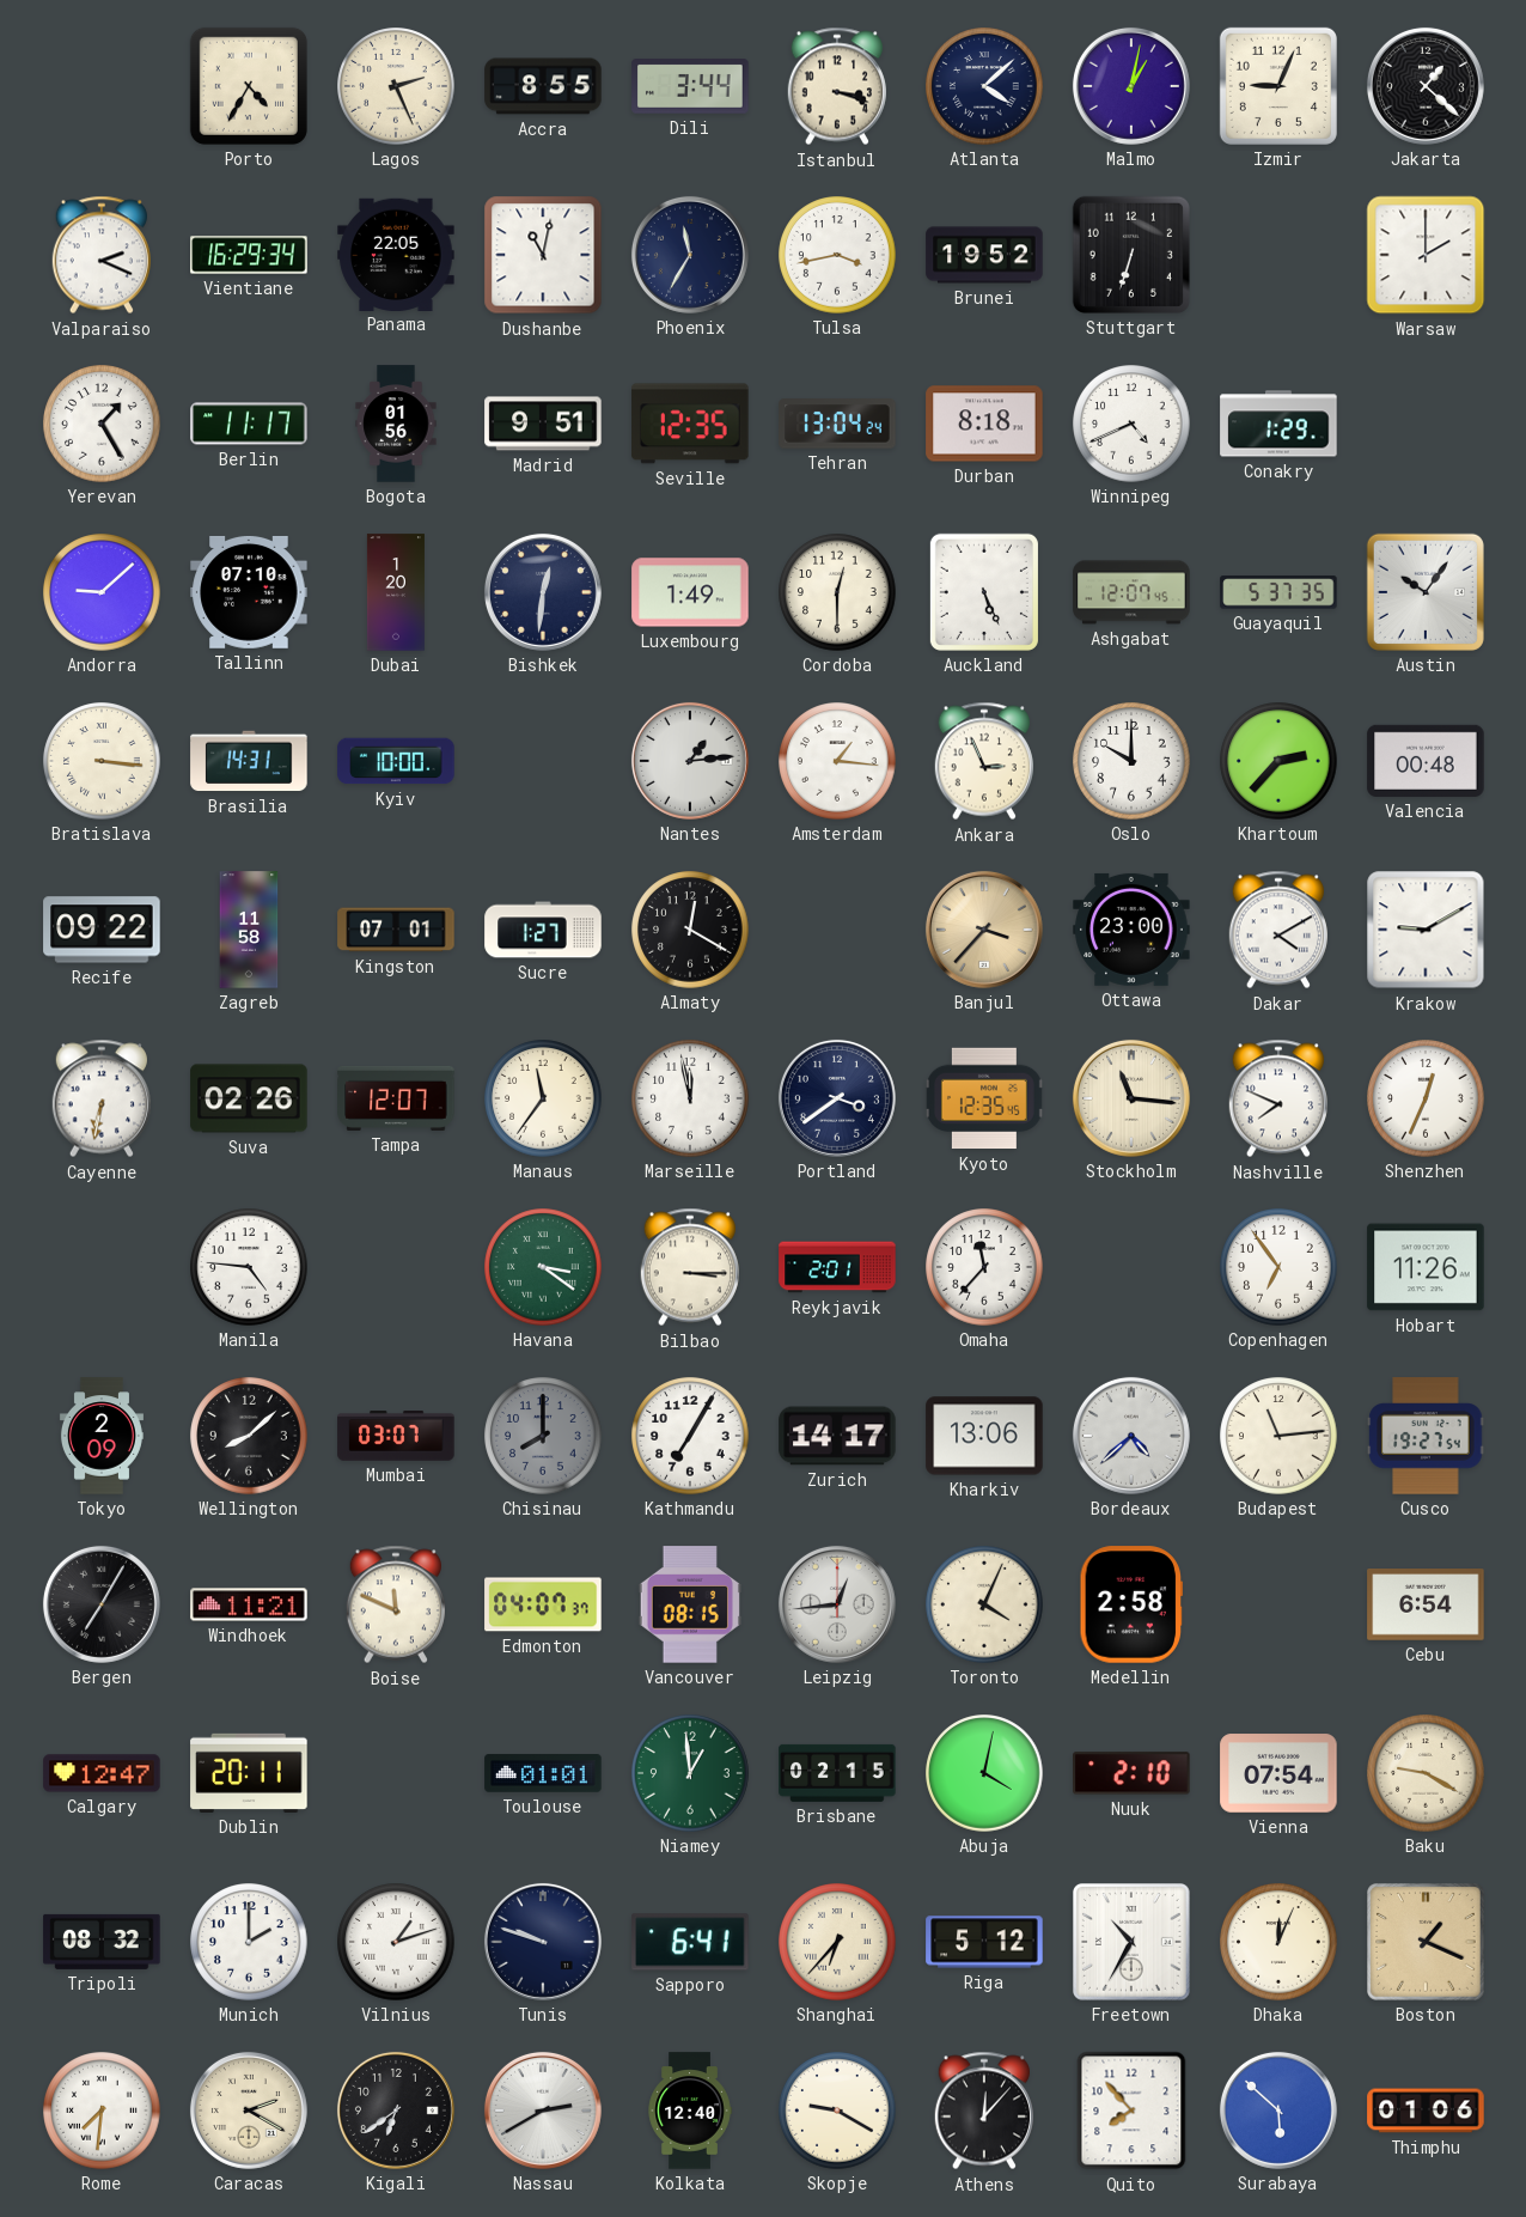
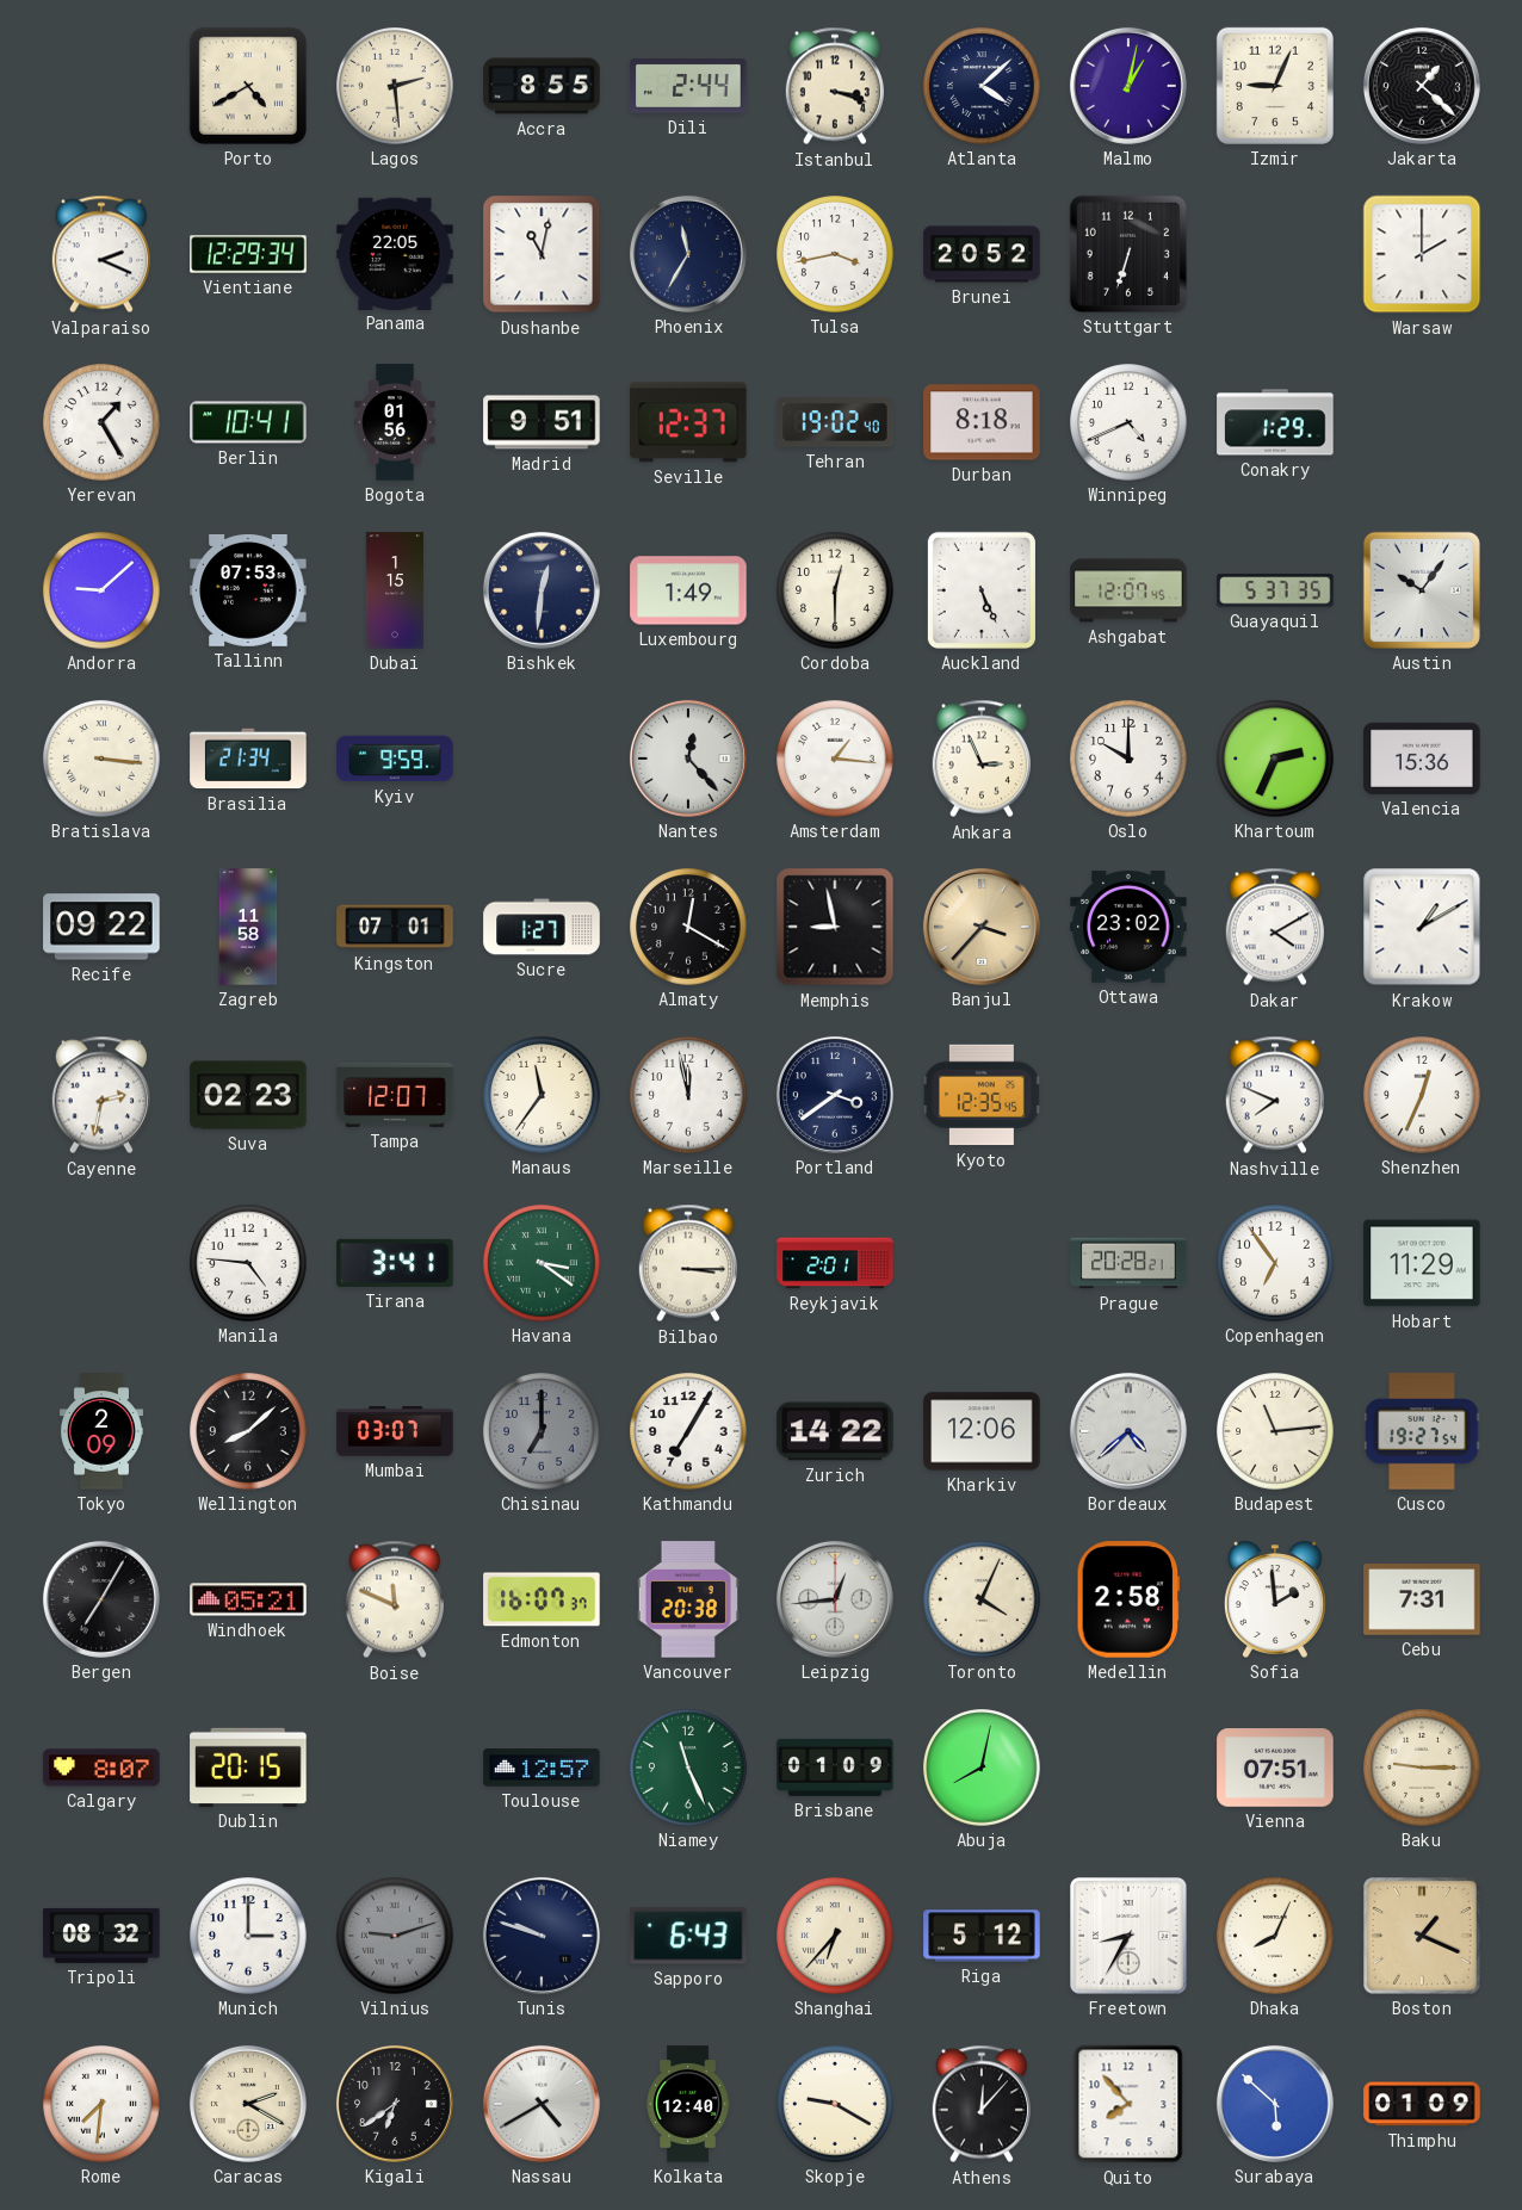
Porto: 4:35 -> 4:40
Lagos: 2:26 -> 2:29
Dili: 3:44 -> 2:44
Vientiane: 16:29 -> 12:29
Brunei: 19:52 -> 20:52
Berlin: 11:17 -> 10:41
Seville: 12:35 -> 12:37
Tehran: 13:04 -> 19:02
Tallinn: 07:10 -> 07:53
Dubai: 1:20 -> 1:15
Brasilia: 14:31 -> 21:34
Kyiv: 10:00 -> 9:59
Nantes: 1:14 -> 12:23
Khartoum: 2:37 -> 2:34
Valencia: 00:48 -> 15:36
Memphis: none -> 8:58
Ottawa: 23:00 -> 23:02
Krakow: 9:10 -> 1:10
Cayenne: 6:32 -> 2:32
Suva: 02:26 -> 02:23
Stockholm: 11:16 -> none
Tirana: none -> 3:41
Omaha: 11:37 -> none
Prague: none -> 20:28
Hobart: 11:26 -> 11:29
Chisinau: 8:00 -> 7:00
Zurich: 14:17 -> 14:22
Kharkiv: 13:06 -> 12:06
Windhoek: 11:21 -> 05:21
Edmonton: 04:07 -> 16:07
Vancouver: 08:15 -> 20:38
Sofia: none -> 1:59
Cebu: 6:54 -> 7:31
Calgary: 12:47 -> 8:07
Dublin: 20:11 -> 20:15
Toulouse: 01:01 -> 12:57
Niamey: 12:59 -> 11:26
Brisbane: 02:15 -> 01:09
Abuja: 4:02 -> 8:02
Nuuk: 2:10 -> none
Vienna: 07:54 -> 07:51
Baku: 9:20 -> 9:15
Munich: 2:00 -> 3:00
Vilnius: 1:12 -> 9:12
Vilnius dial: white -> grey
Sapporo: 6:41 -> 6:43
Freetown: 10:35 -> 8:35
Dhaka: 12:04 -> 8:04
Nassau: 2:40 -> 4:40
Thimphu: 01:06 -> 01:09
